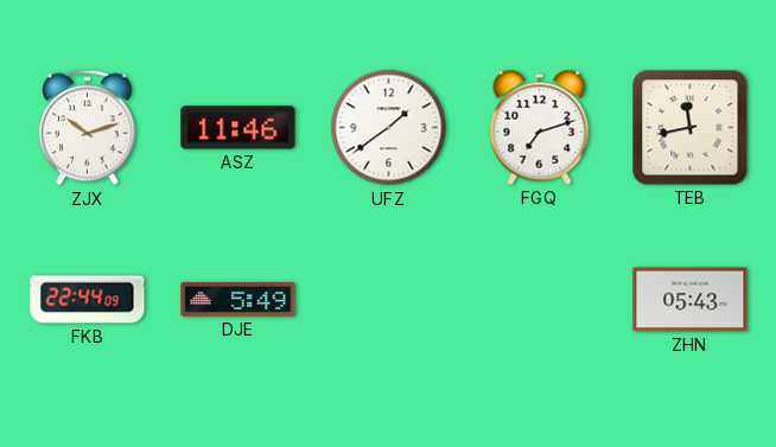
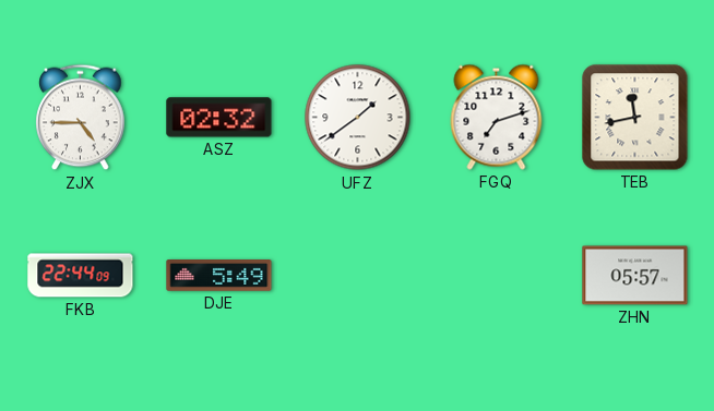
ZJX: 10:12 -> 4:45
ASZ: 11:46 -> 02:32
ZHN: 05:43 -> 05:57
